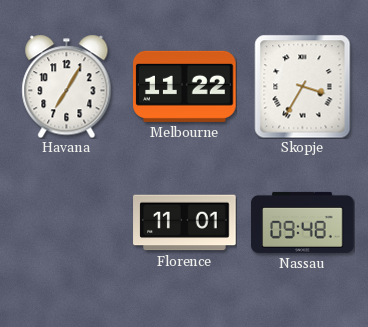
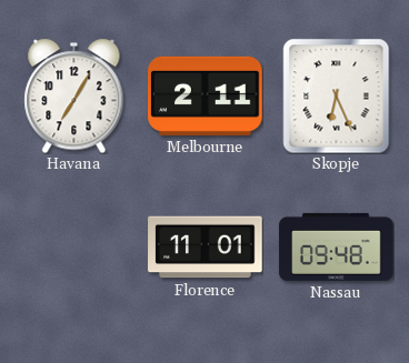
Melbourne: 11:22 -> 2:11
Skopje: 3:35 -> 6:26
